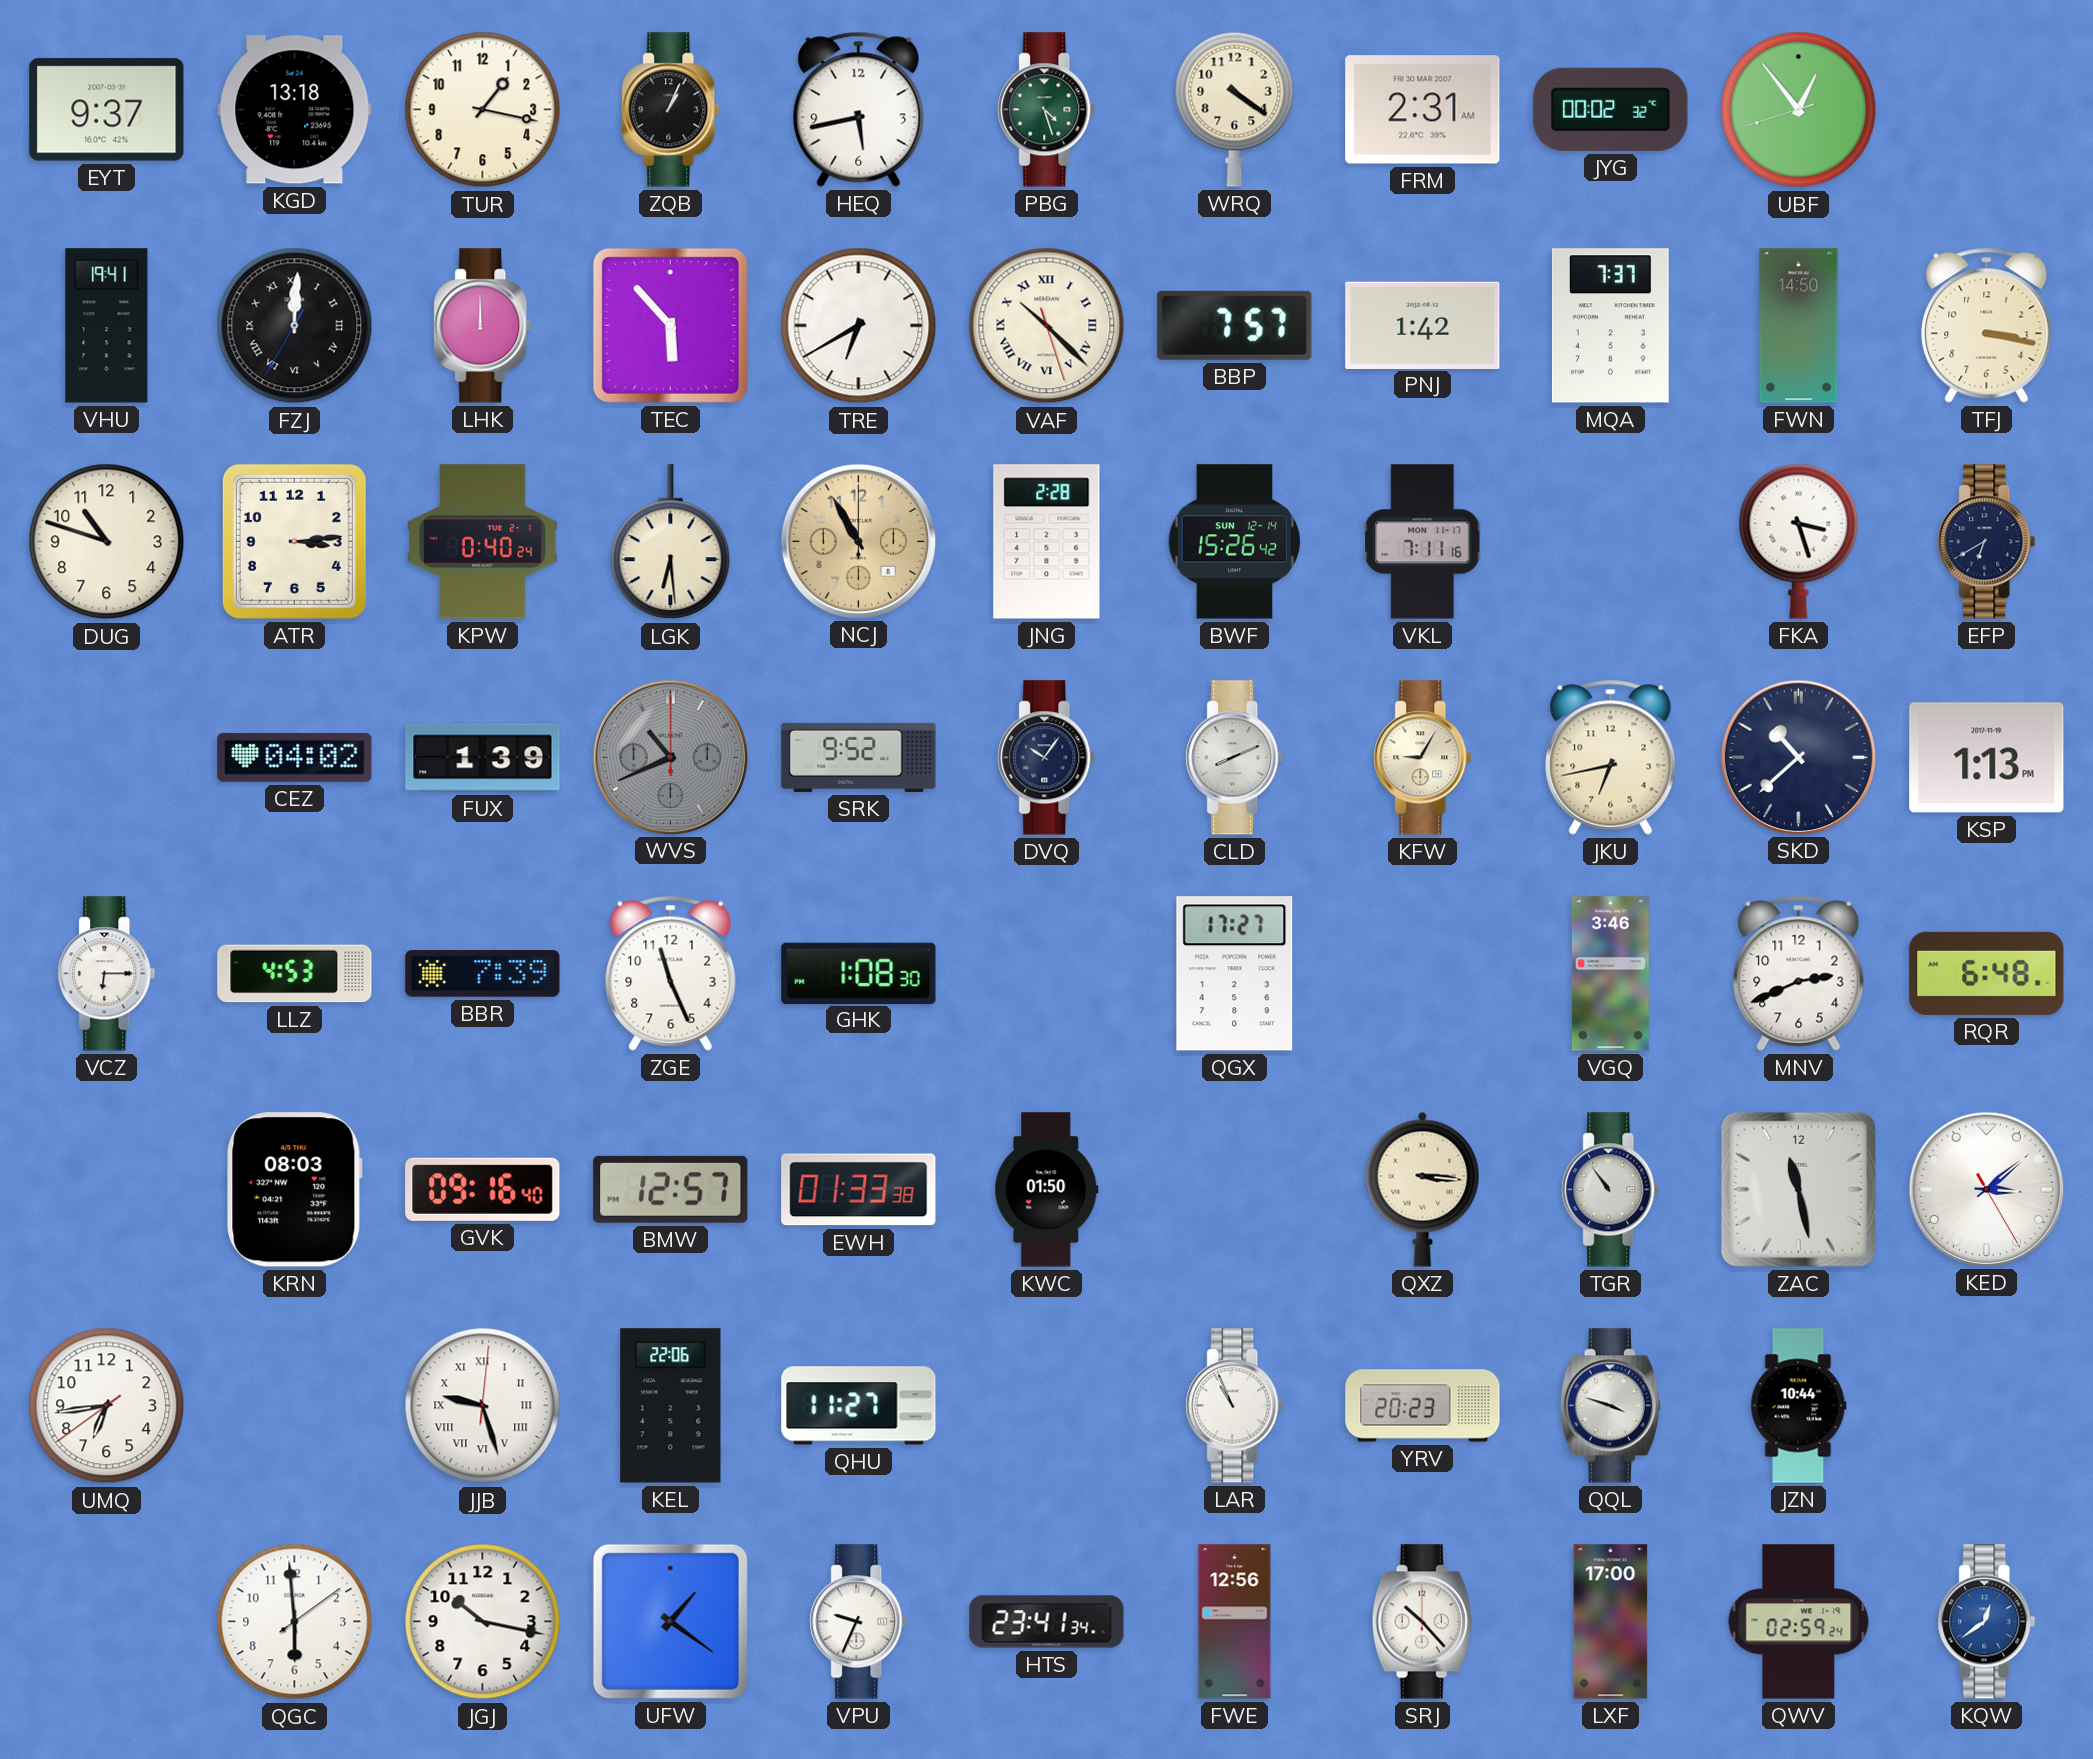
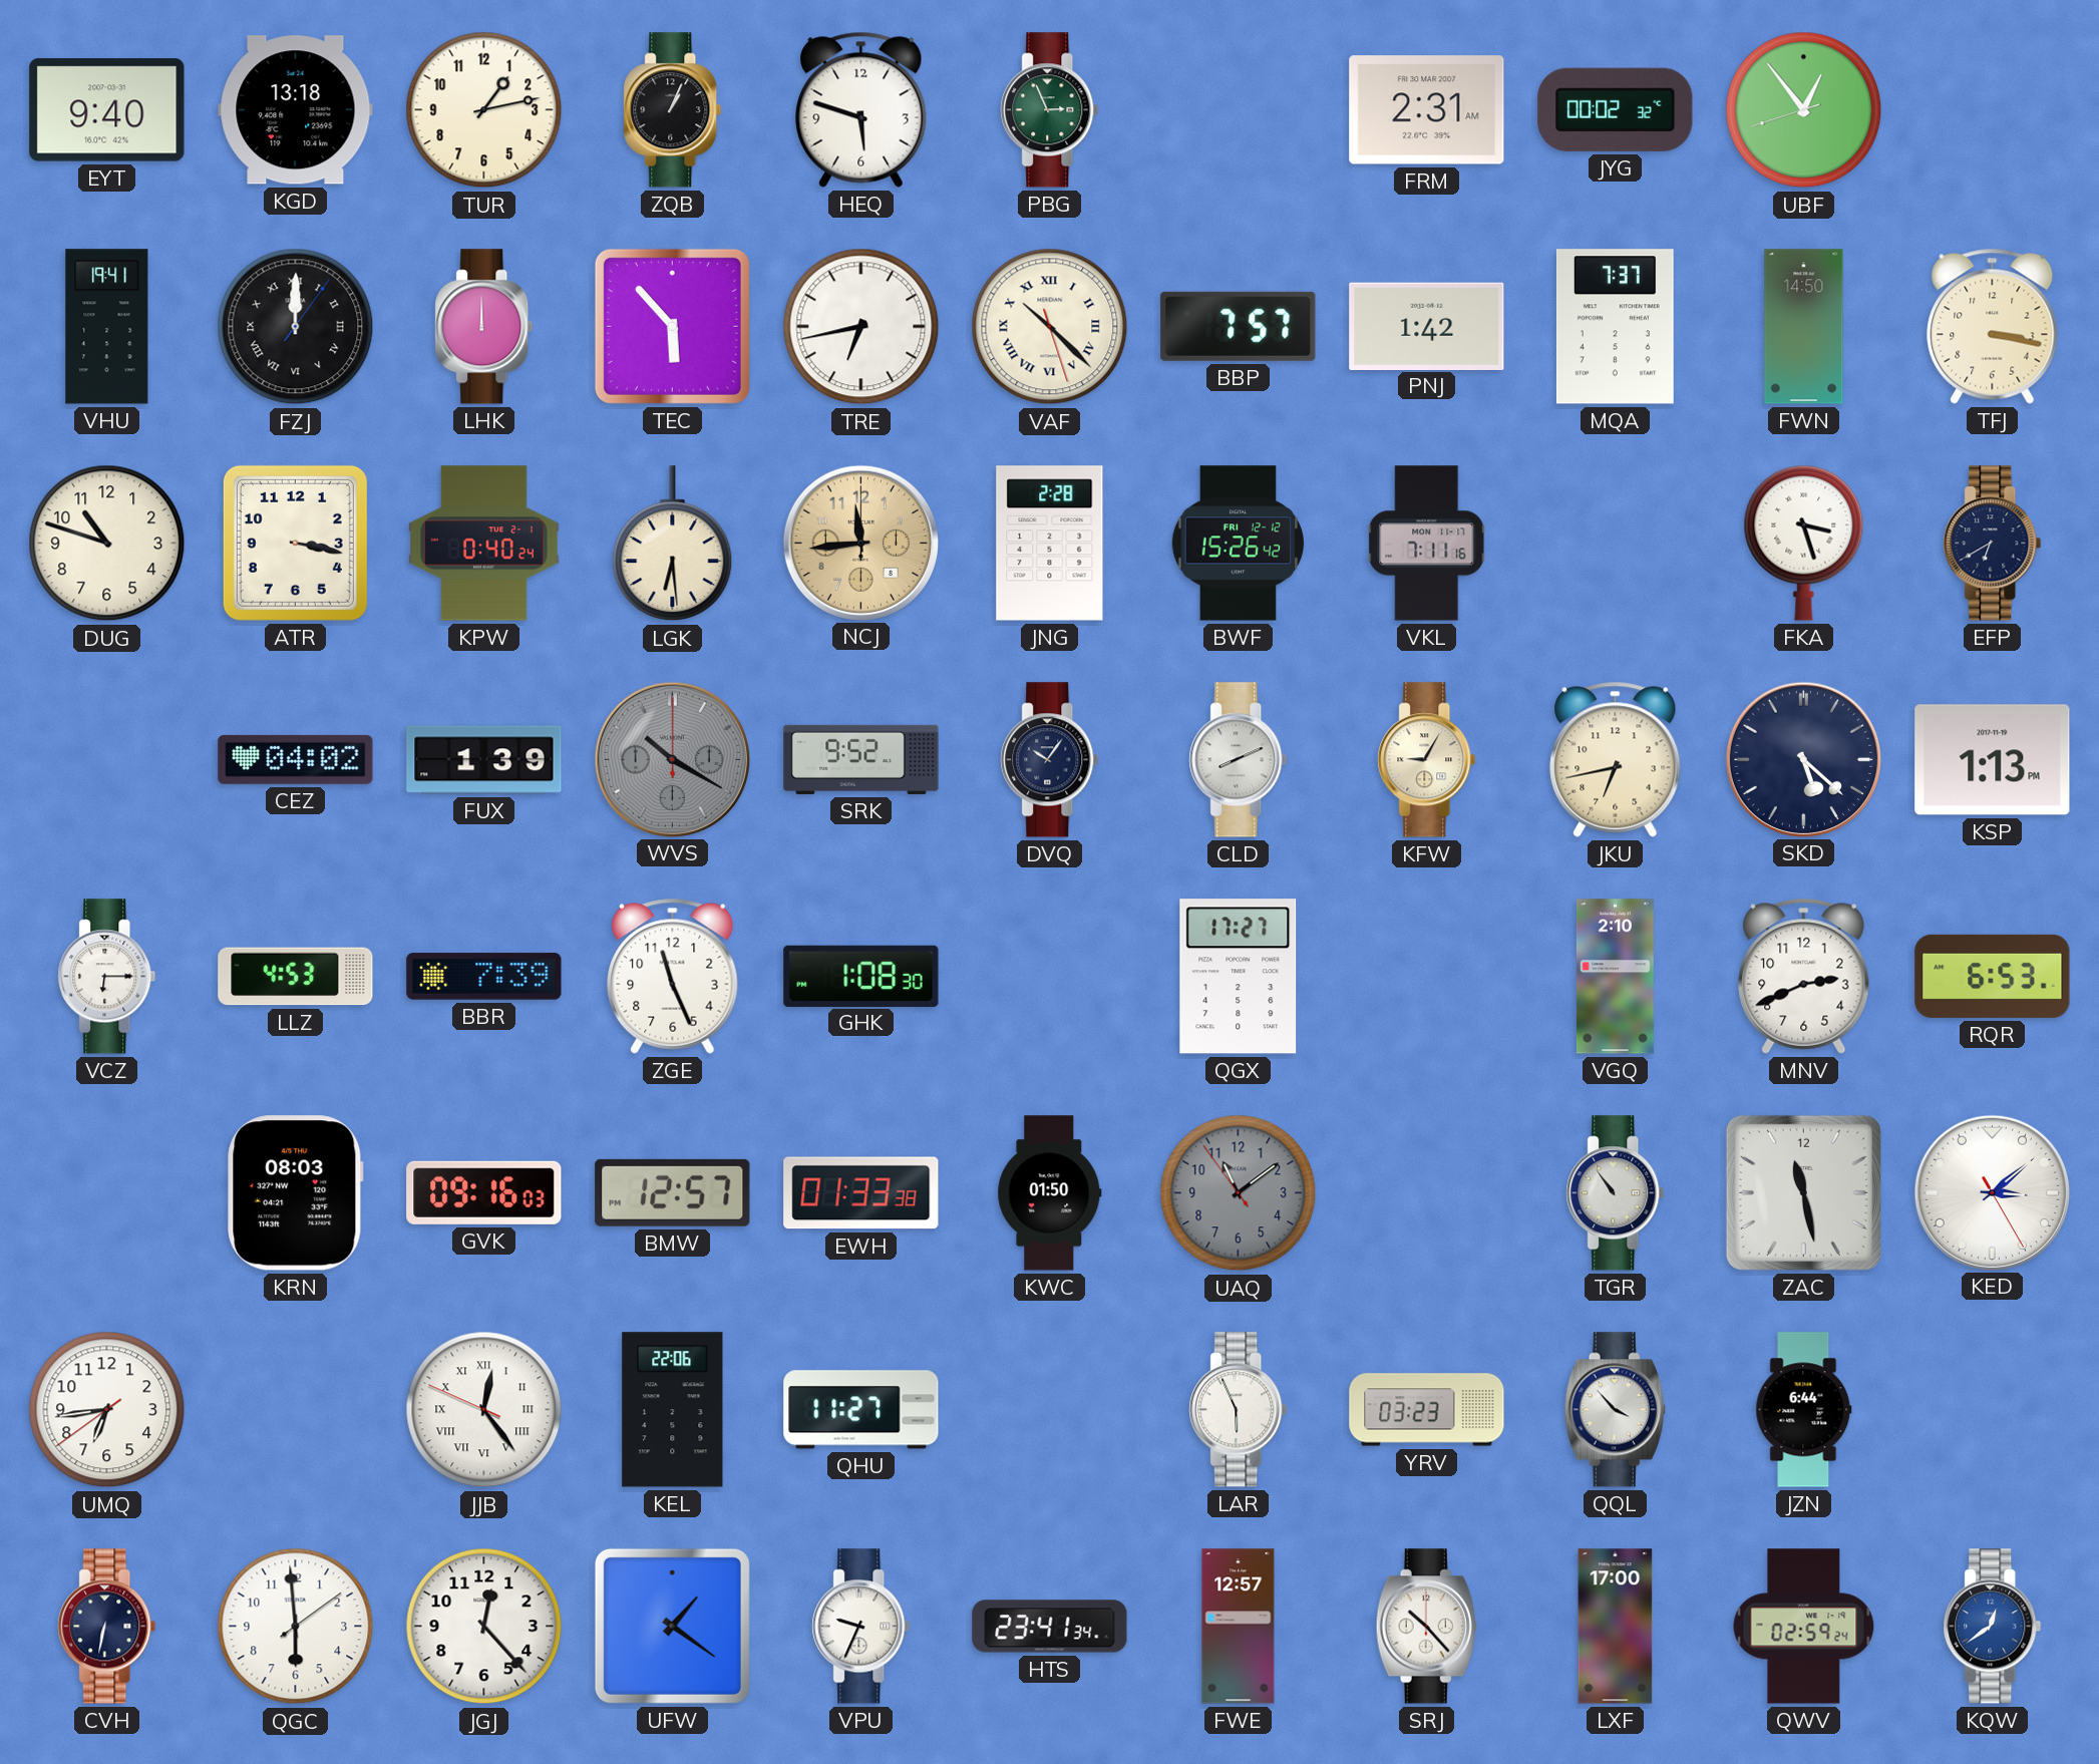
EYT: 9:37 -> 9:40
TUR: 1:17 -> 1:13
HEQ: 5:43 -> 5:48
PBG: 4:27 -> 2:56
WRQ: 4:21 -> none
FZJ: 12:00:35 -> 12:00:06
TRE: 6:40 -> 6:43
ATR: 3:14 -> 3:17
NCJ: 10:55 -> 11:44
BWF date: SUN 12-14 -> FRI 12-12
WVS: 10:41 -> 10:20
SKD: 10:38 -> 5:22
VGQ: 3:46 -> 2:10
RQR: 6:48 -> 6:53
GVK: 09:16:40 -> 09:16:03
UAQ: none -> 11:08
QXZ: 3:16 -> none
JJB: 9:27 -> 12:23
LAR: 10:56 -> 5:56
YRV: 20:23 -> 03:23
QQL: 3:48 -> 3:53
JZN: 10:44 -> 6:44
CVH: none -> 6:32
JGJ: 10:17 -> 12:23
FWE: 12:56 -> 12:57
